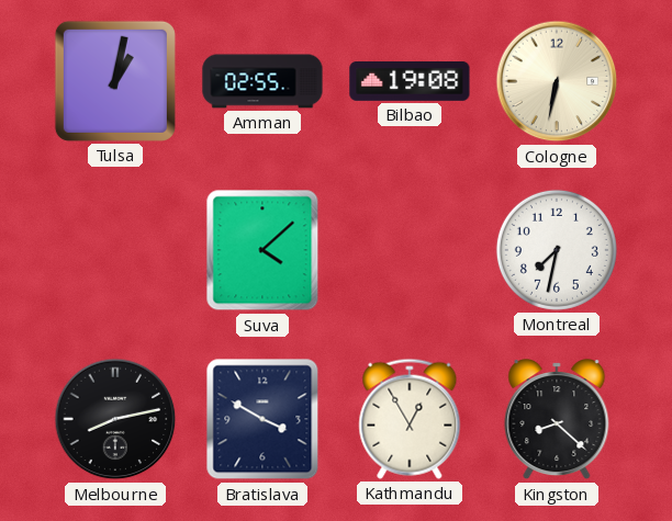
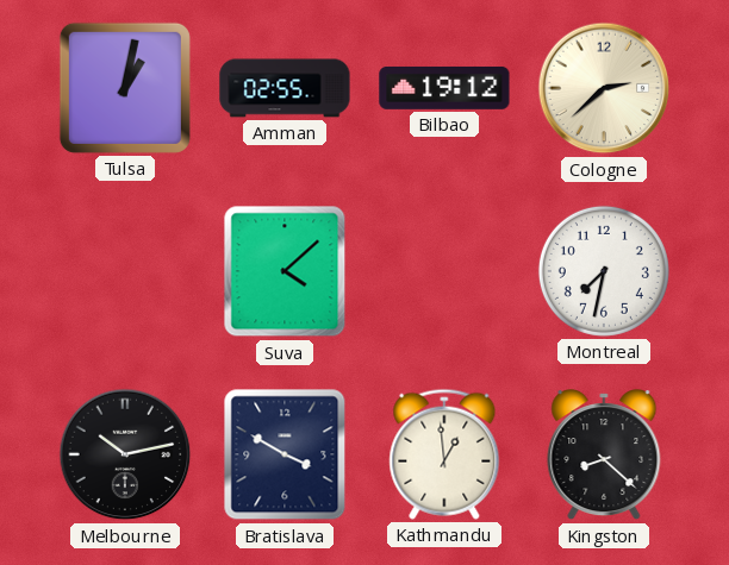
Bilbao: 19:08 -> 19:12
Cologne: 6:32 -> 2:38
Melbourne: 8:13 -> 10:13
Kathmandu: 12:55 -> 12:59
